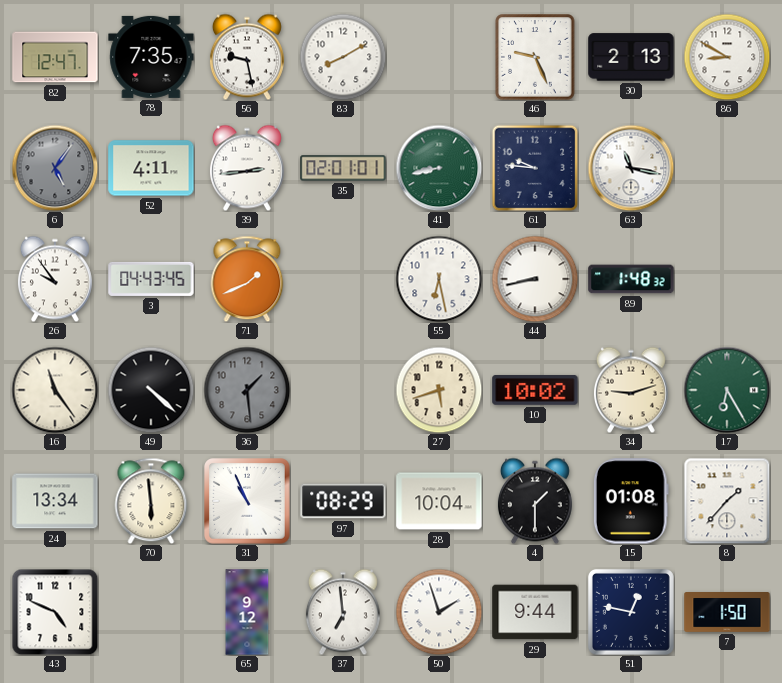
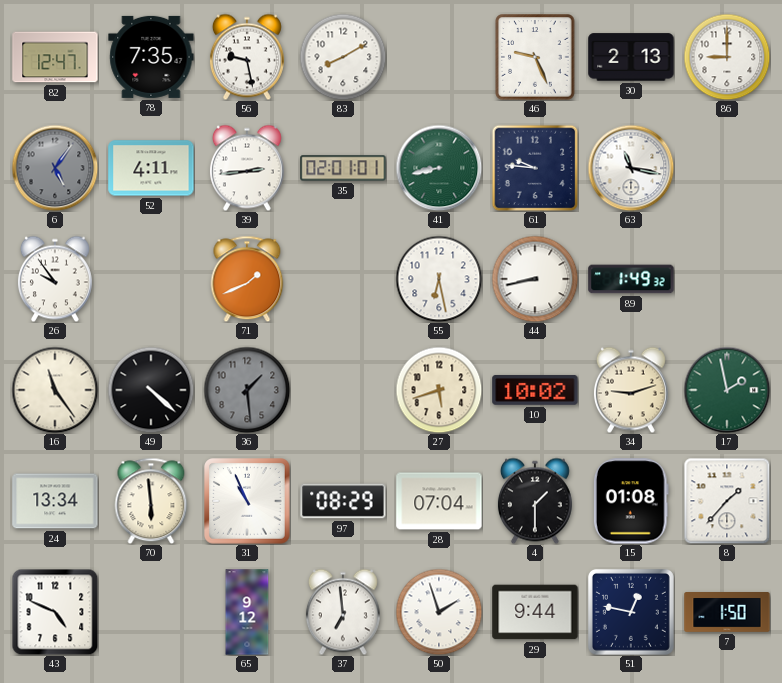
86: 8:50 -> 9:00
3: 04:43 -> none
89: 1:48 -> 1:49
17: 6:25 -> 1:58
28: 10:04 -> 07:04
